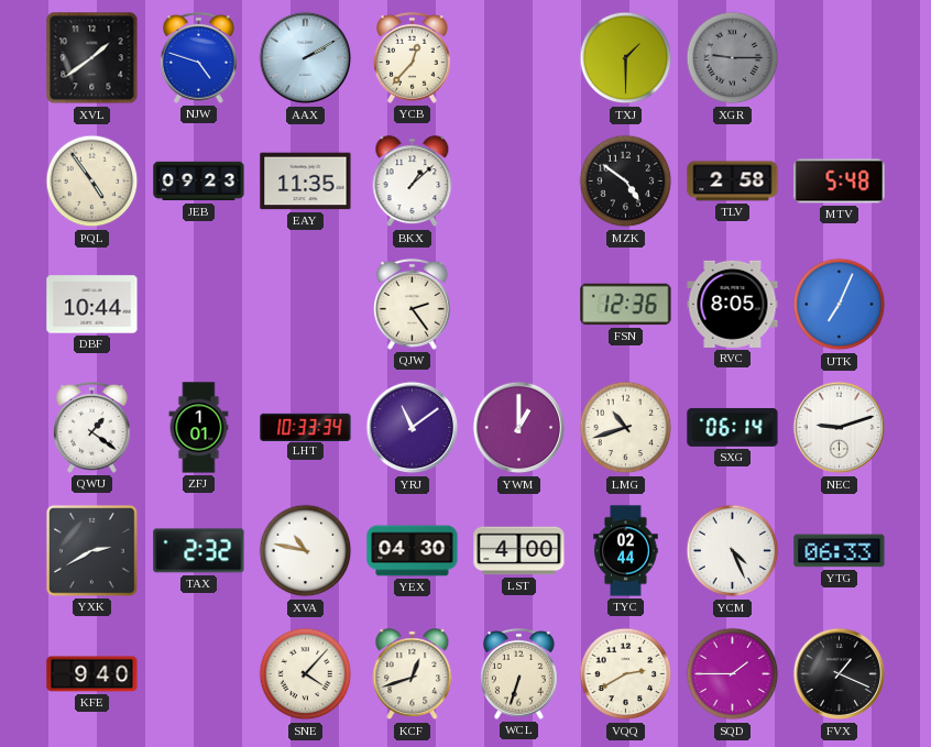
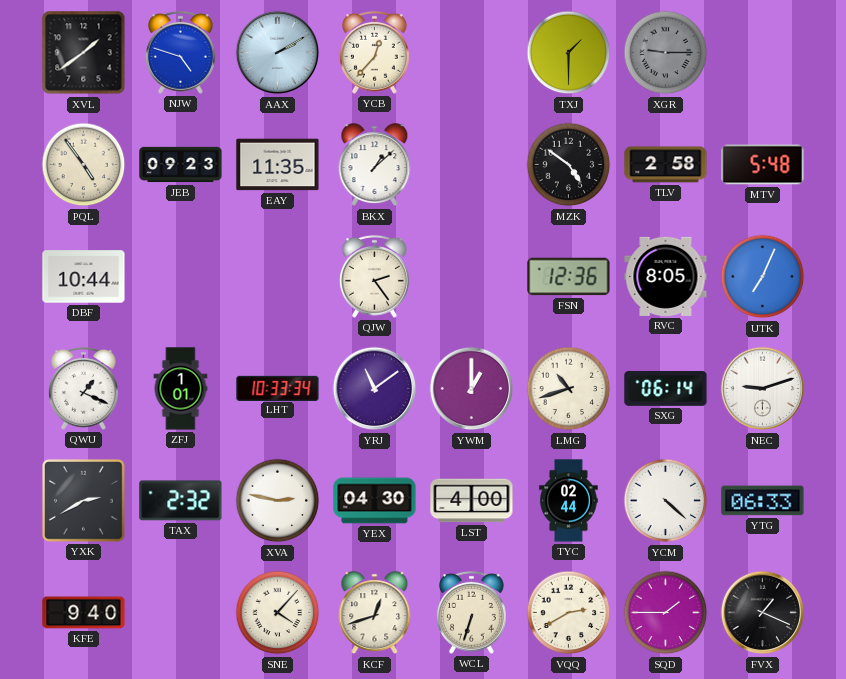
QWU: 1:21 -> 1:19
XVA: 10:47 -> 2:47
YCM: 4:26 -> 4:22
